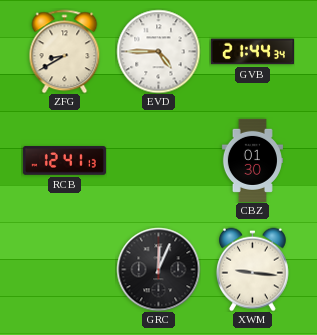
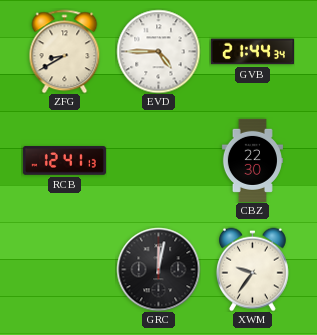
CBZ: 01:30 -> 22:30
GRC: 12:04 -> 12:02
XWM: 9:16 -> 9:36
